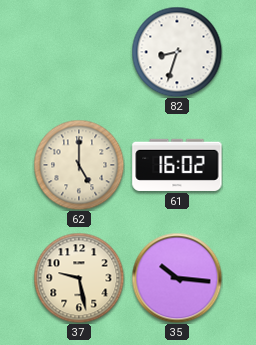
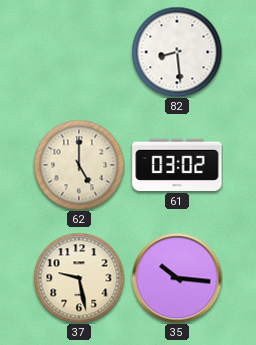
82: 8:33 -> 8:29
61: 16:02 -> 03:02
